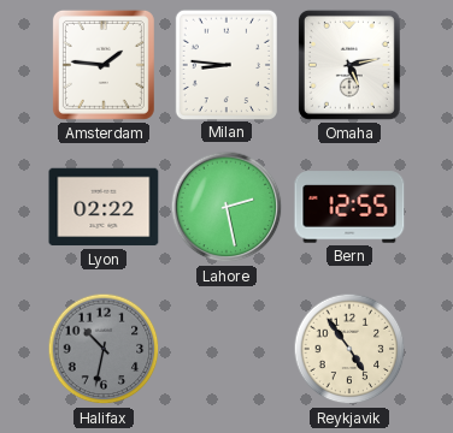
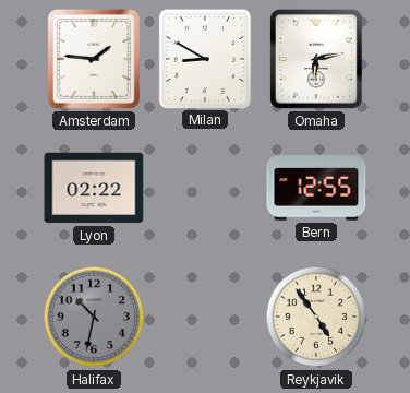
Milan: 8:46 -> 8:50
Omaha: 5:13 -> 6:13
Lahore: 2:28 -> none
